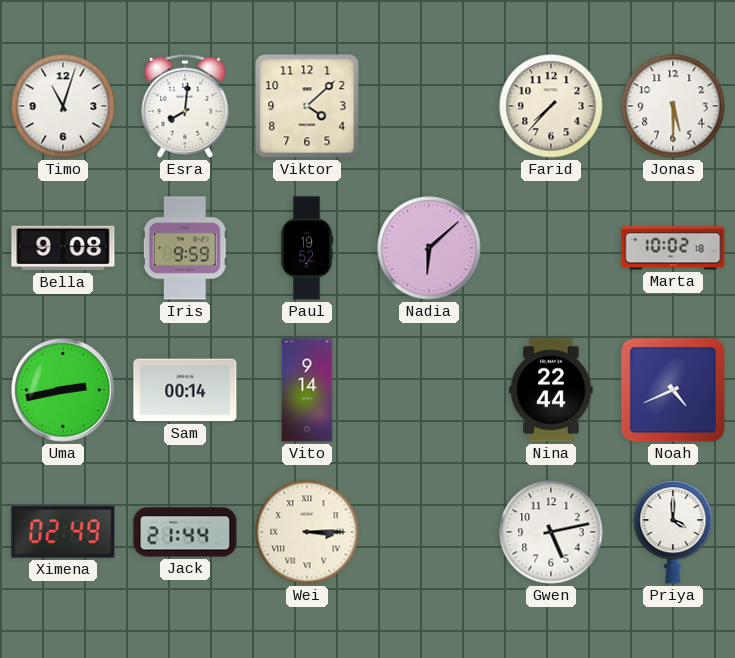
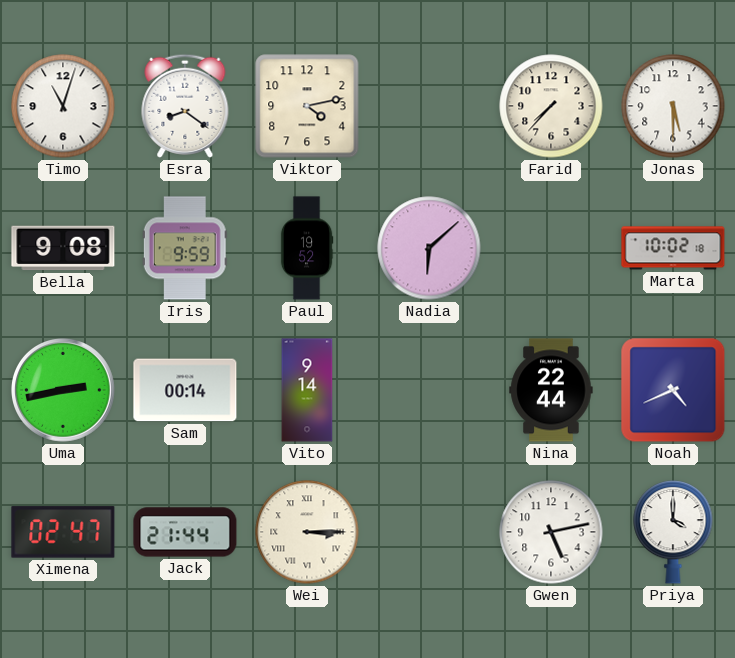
Esra: 8:01 -> 8:21
Viktor: 4:08 -> 4:13
Ximena: 02:49 -> 02:47
